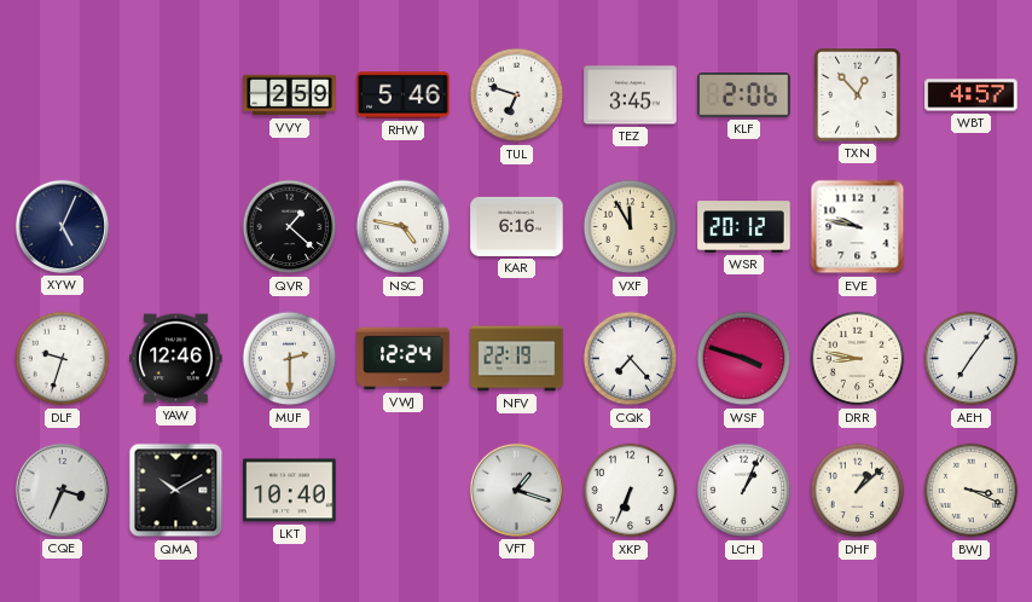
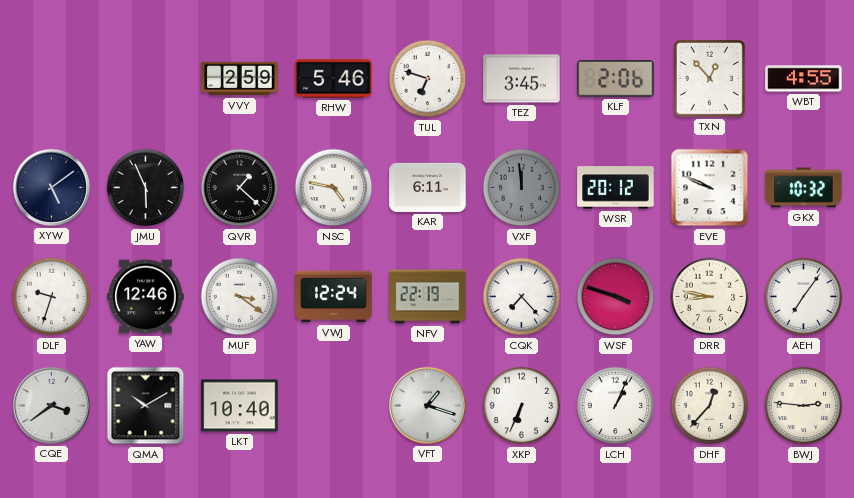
WBT: 4:57 -> 4:55
XYW: 5:04 -> 5:09
JMU: none -> 5:56
KAR: 6:16 -> 6:11
VXF: 11:55 -> 11:59
VXF dial: cream -> grey
EVE: 9:47 -> 9:49
GKX: none -> 10:32
MUF: 2:30 -> 3:21
CQE: 3:34 -> 3:39
DHF: 1:08 -> 12:37
BWJ: 3:19 -> 2:46
